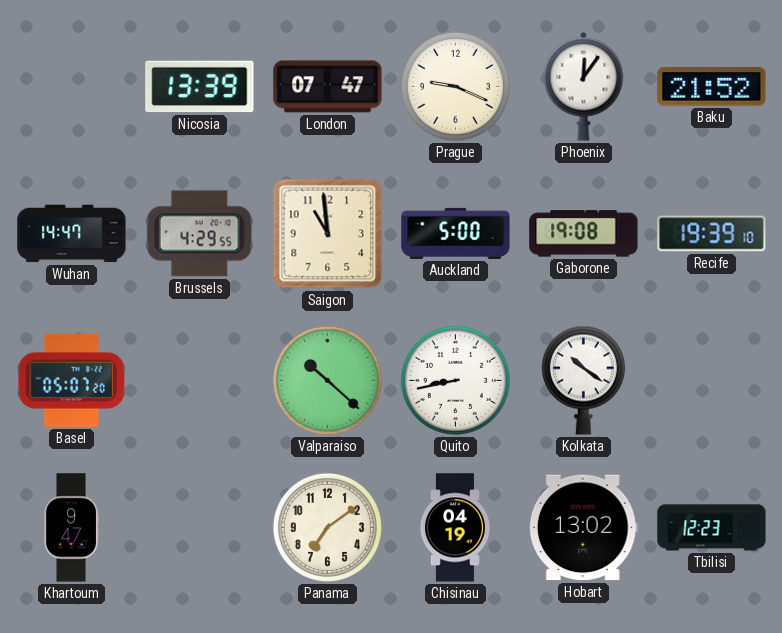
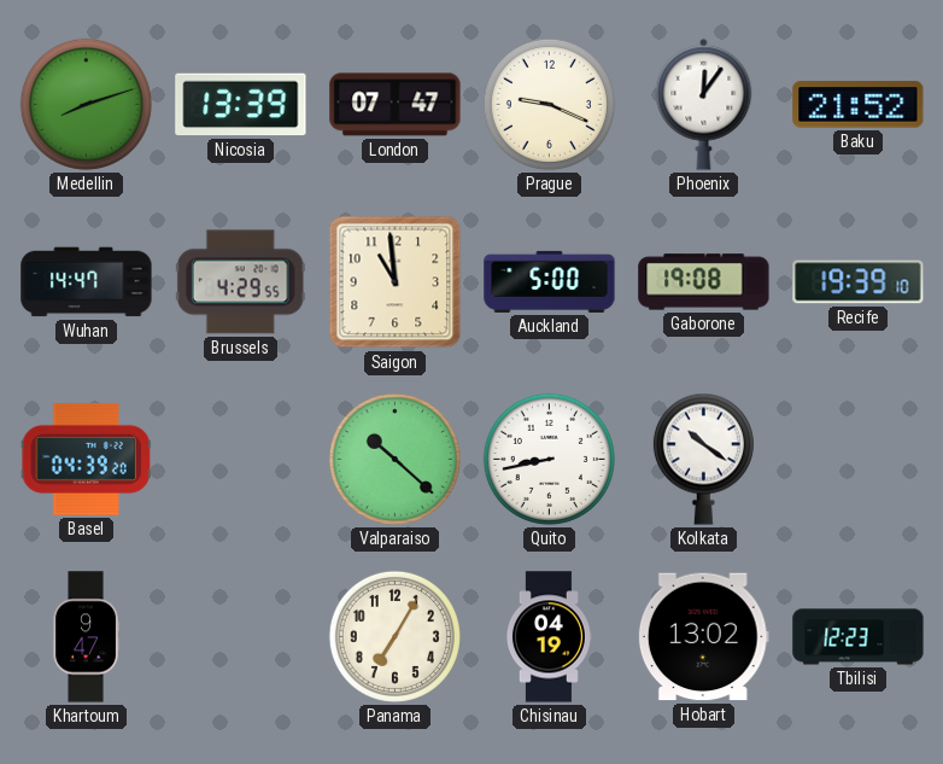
Medellin: none -> 8:12
Basel: 05:07 -> 04:39
Panama: 7:09 -> 7:05
